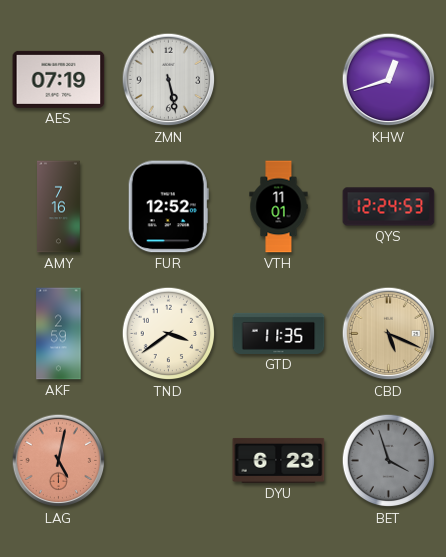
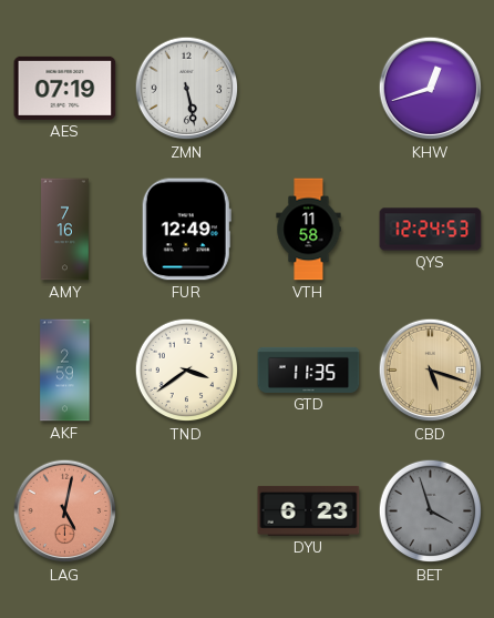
FUR: 12:52 -> 12:49
VTH: 11:01 -> 11:58
CBD: 5:19 -> 5:18
